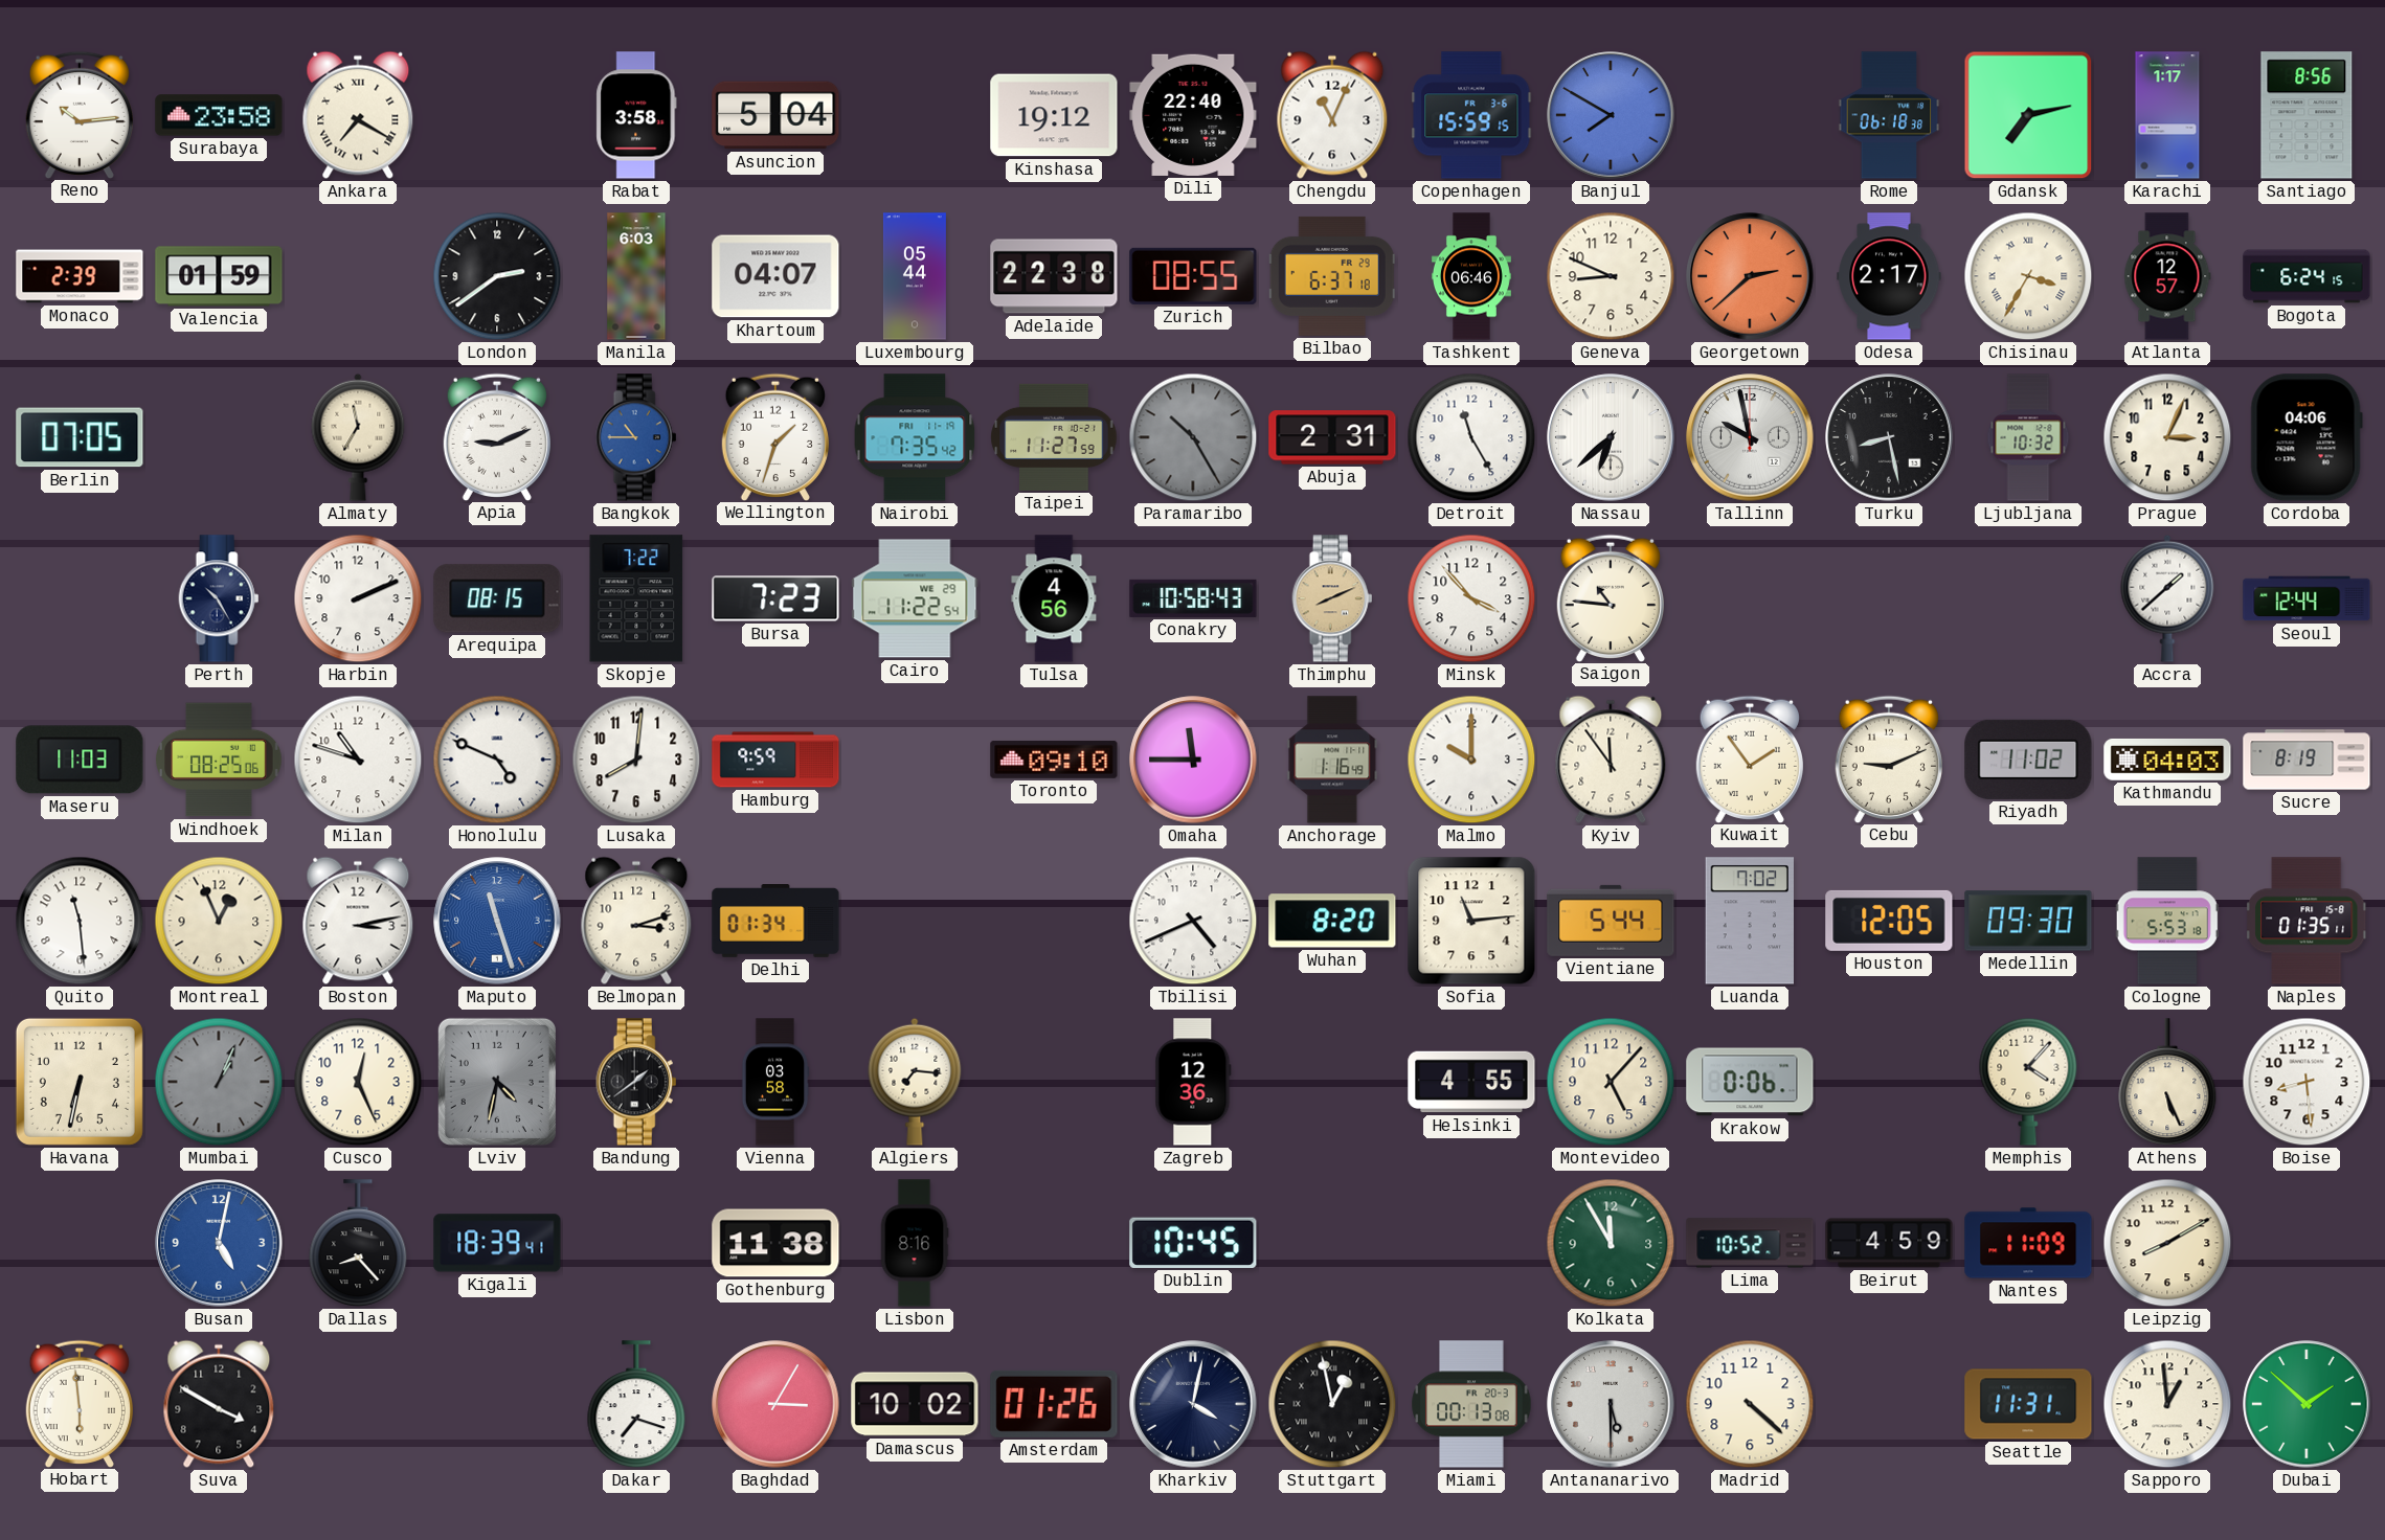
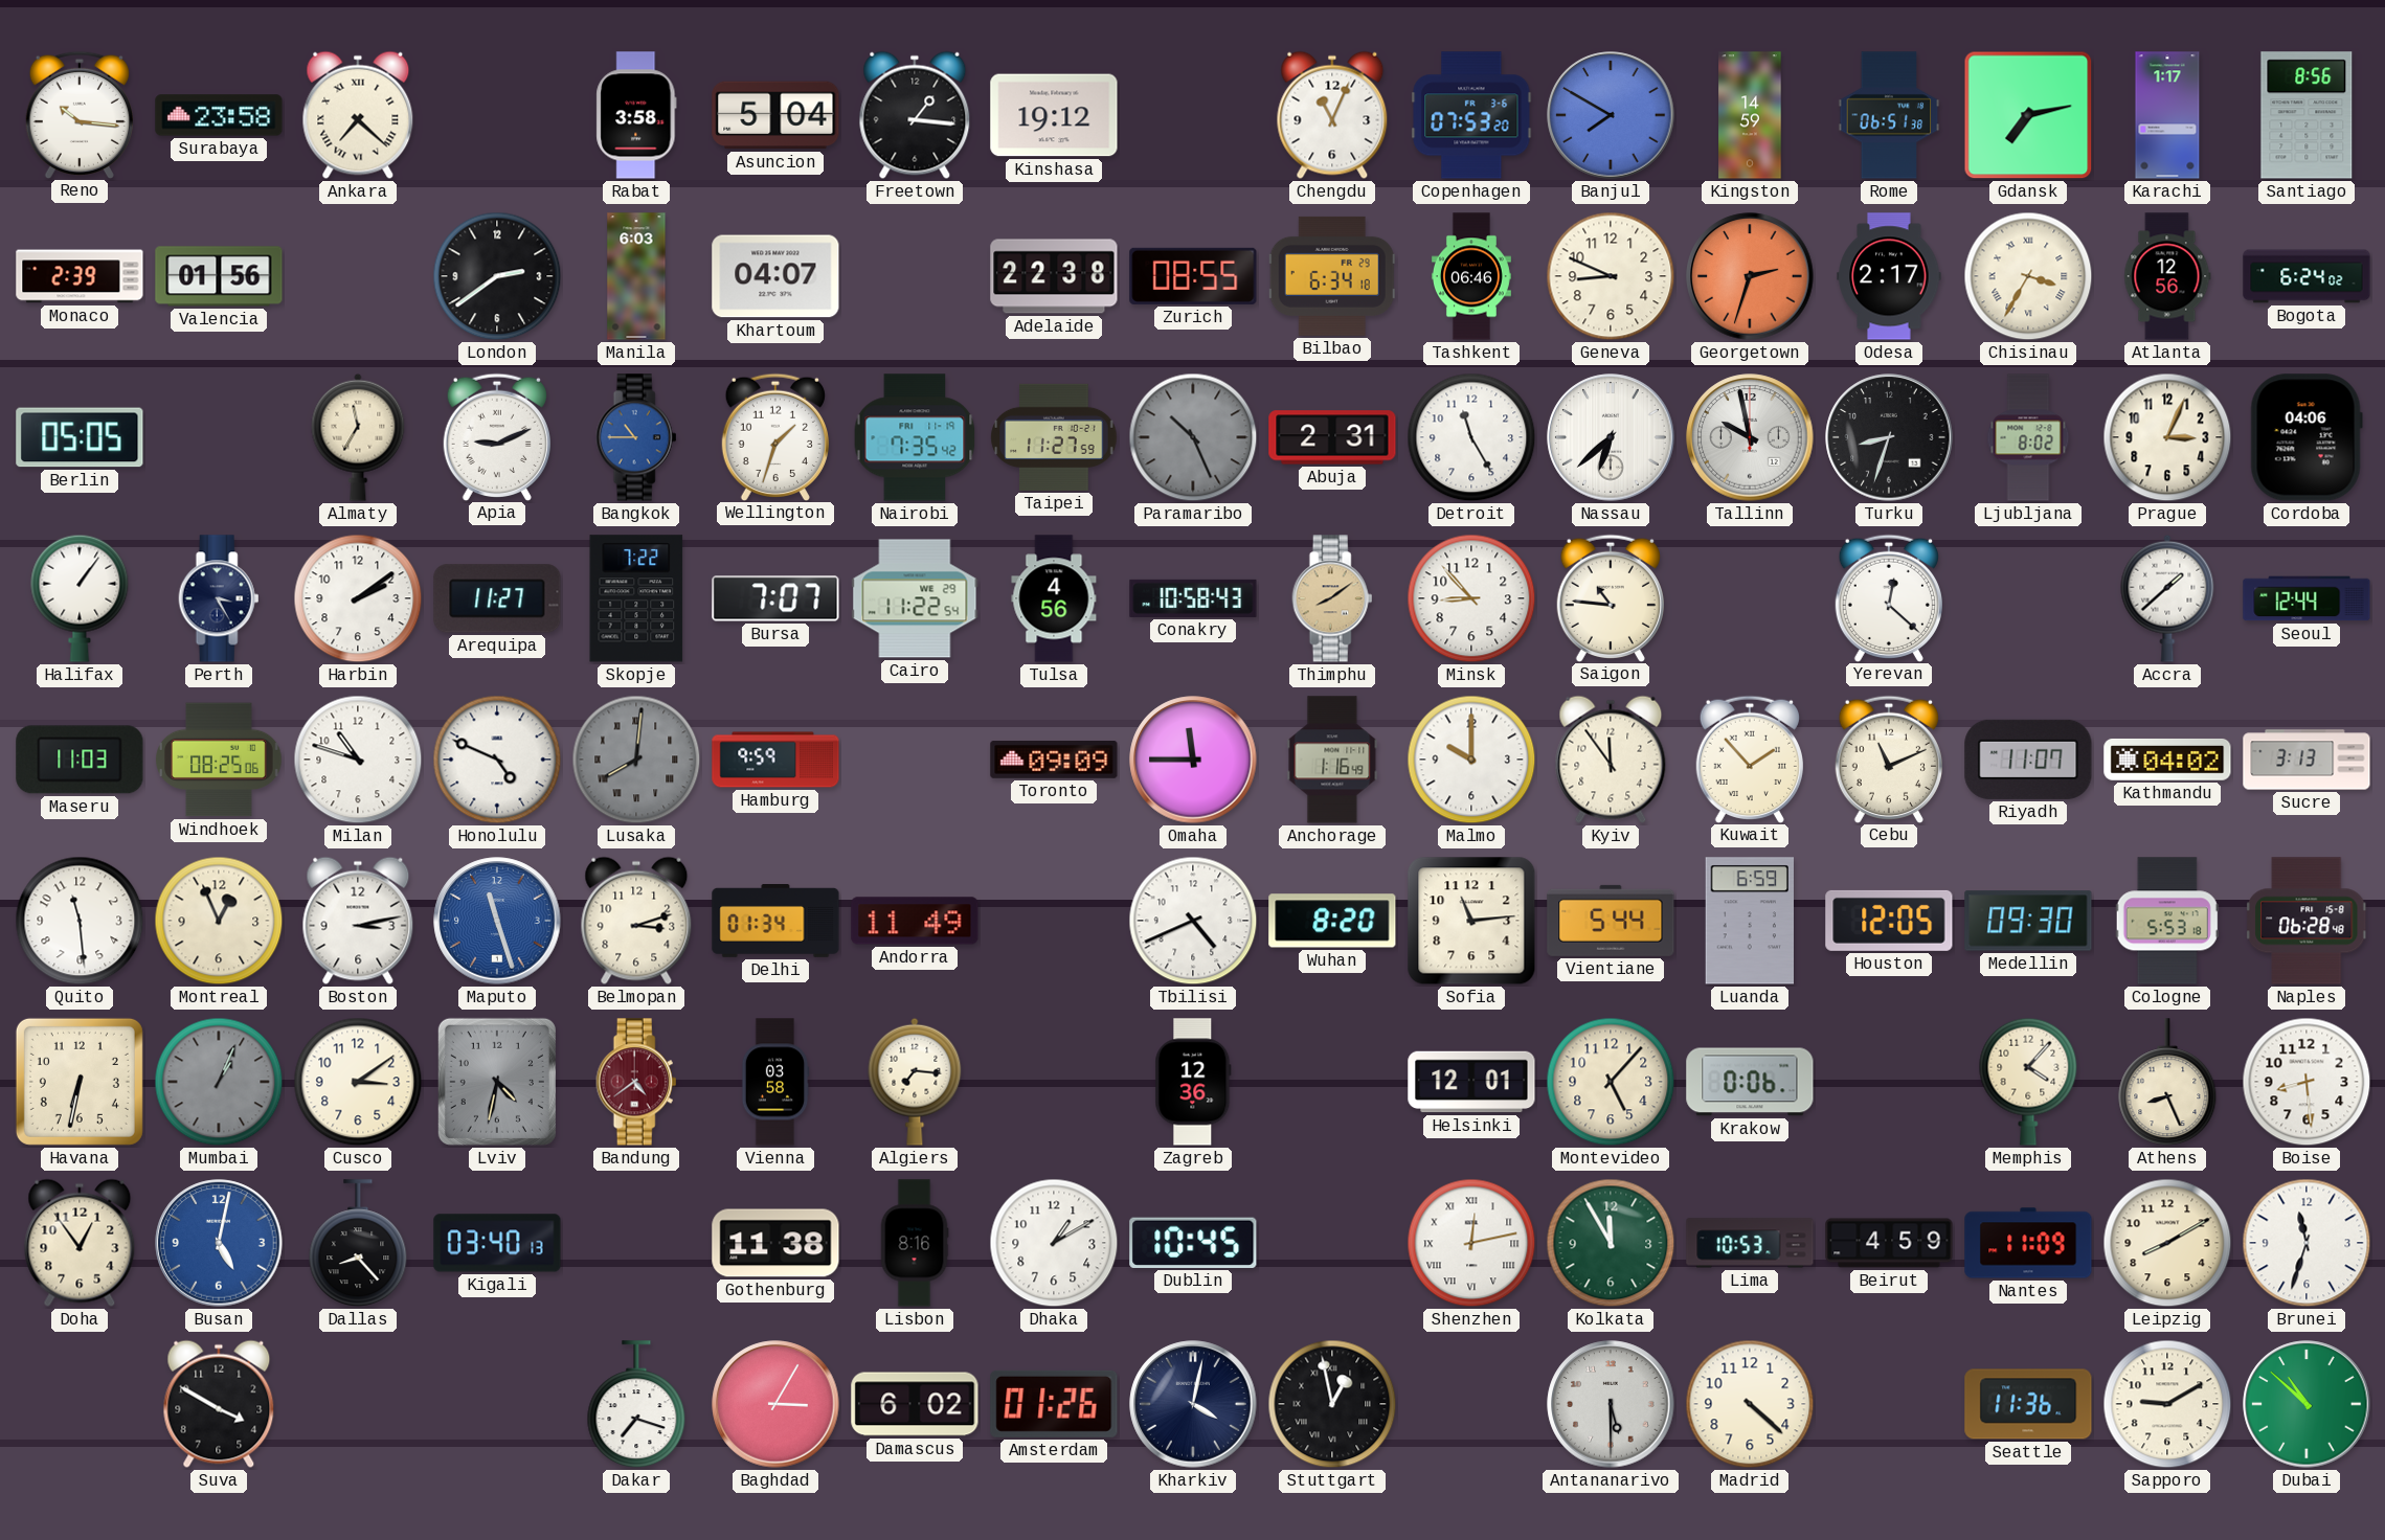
Reno: 10:14 -> 10:16
Ankara: 7:20 -> 7:22
Freetown: none -> 1:16
Dili: 22:40 -> none
Copenhagen: 15:59 -> 07:53
Kingston: none -> 14:59
Rome: 06:18 -> 06:51
Valencia: 01:59 -> 01:56
Luxembourg: 05:44 -> none
Bilbao: 6:37 -> 6:34
Georgetown: 2:38 -> 2:33
Atlanta: 12:57 -> 12:56
Bogota: 6:24:15 -> 6:24:02
Berlin: 07:05 -> 05:05
Paramaribo: 10:25 -> 10:26
Turku: 8:28 -> 8:33
Ljubljana: 10:32 -> 8:02
Halifax: none -> 1:06
Perth: 10:25 -> 3:25
Harbin: 2:11 -> 2:09
Arequipa: 08:15 -> 11:27
Bursa: 7:23 -> 7:07
Thimphu: 8:11 -> 8:09
Minsk: 3:53 -> 8:53
Yerevan: none -> 12:22
Lusaka dial: white -> grey
Lusaka numerals: Arabic -> Roman
Toronto: 09:10 -> 09:09
Kuwait: 1:54 -> 1:53
Cebu: 9:11 -> 11:11
Riyadh: 11:02 -> 11:07
Kathmandu: 04:03 -> 04:02
Sucre: 8:19 -> 3:13
Andorra: none -> 11:49
Luanda: 7:02 -> 6:59
Naples: 01:35 -> 06:28
Cusco: 12:26 -> 3:09
Bandung: 1:39 -> 4:39
Bandung dial: black -> burgundy
Helsinki: 4:55 -> 12:01
Athens: 5:26 -> 8:26
Doha: none -> 12:54
Kigali: 18:39 -> 03:40
Dhaka: none -> 1:10
Shenzhen: none -> 12:13
Lima: 10:52 -> 10:53
Brunei: none -> 11:33
Hobart: 5:59 -> none
Damascus: 10:02 -> 6:02
Miami: 00:13 -> none
Seattle: 11:31 -> 11:36
Sapporo: 12:59 -> 9:10
Dubai: 1:52 -> 10:52
